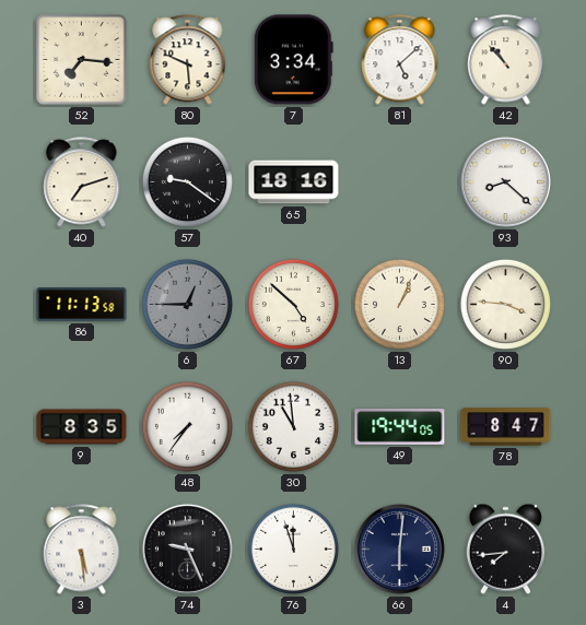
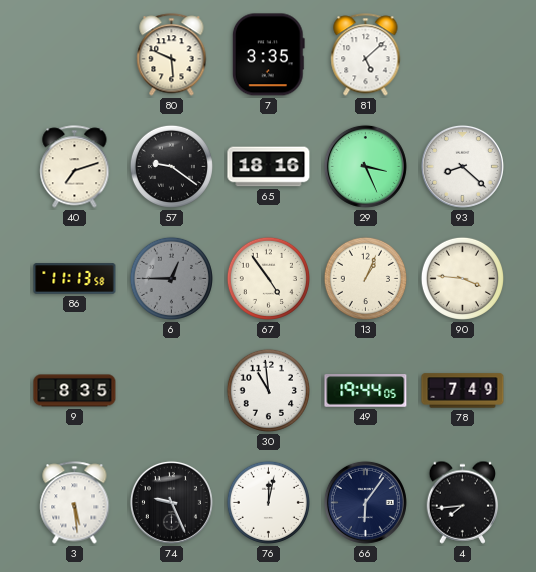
52: 7:16 -> none
7: 3:34 -> 3:35
42: 10:53 -> none
29: none -> 3:26
67: 4:52 -> 4:54
48: 7:36 -> none
78: 8:47 -> 7:49
76: 11:57 -> 12:02
66: 6:01 -> 6:06
